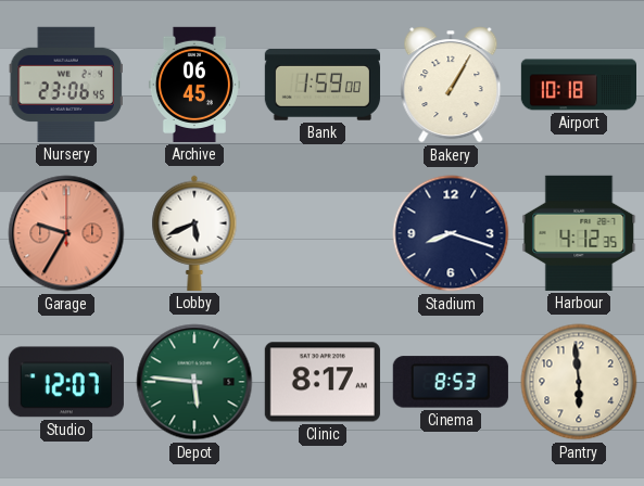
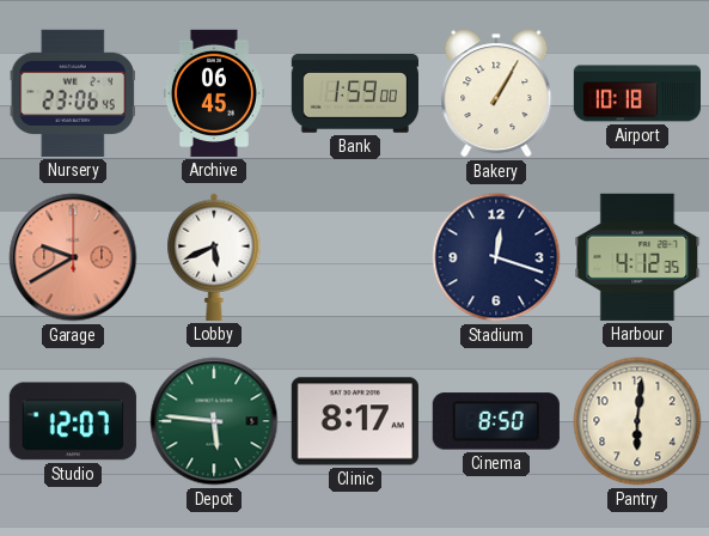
Garage: 9:35 -> 9:40
Stadium: 8:18 -> 12:18
Cinema: 8:53 -> 8:50
Pantry: 5:59 -> 6:01
